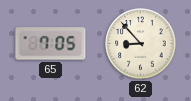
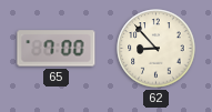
65: 7:05 -> 7:00
